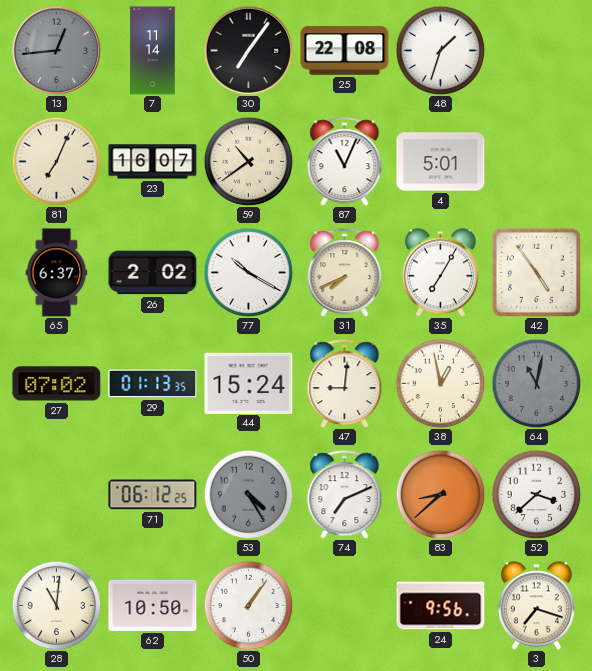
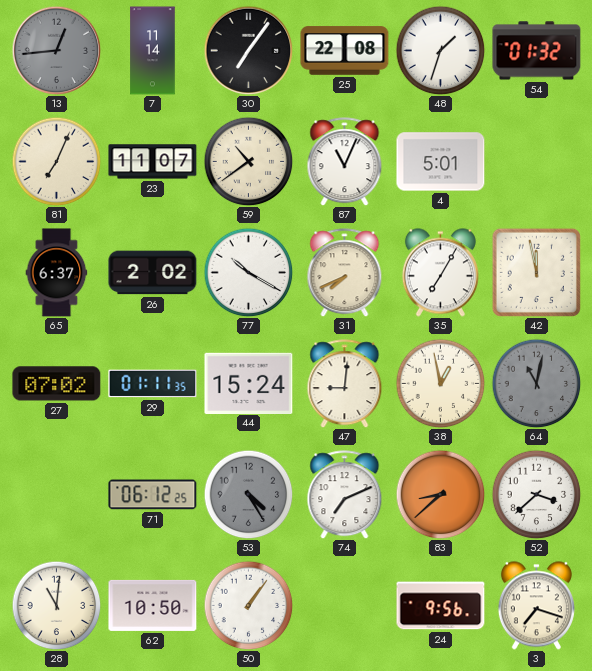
54: none -> 01:32
23: 16:07 -> 11:07
42: 4:54 -> 11:58
29: 01:13 -> 01:11
